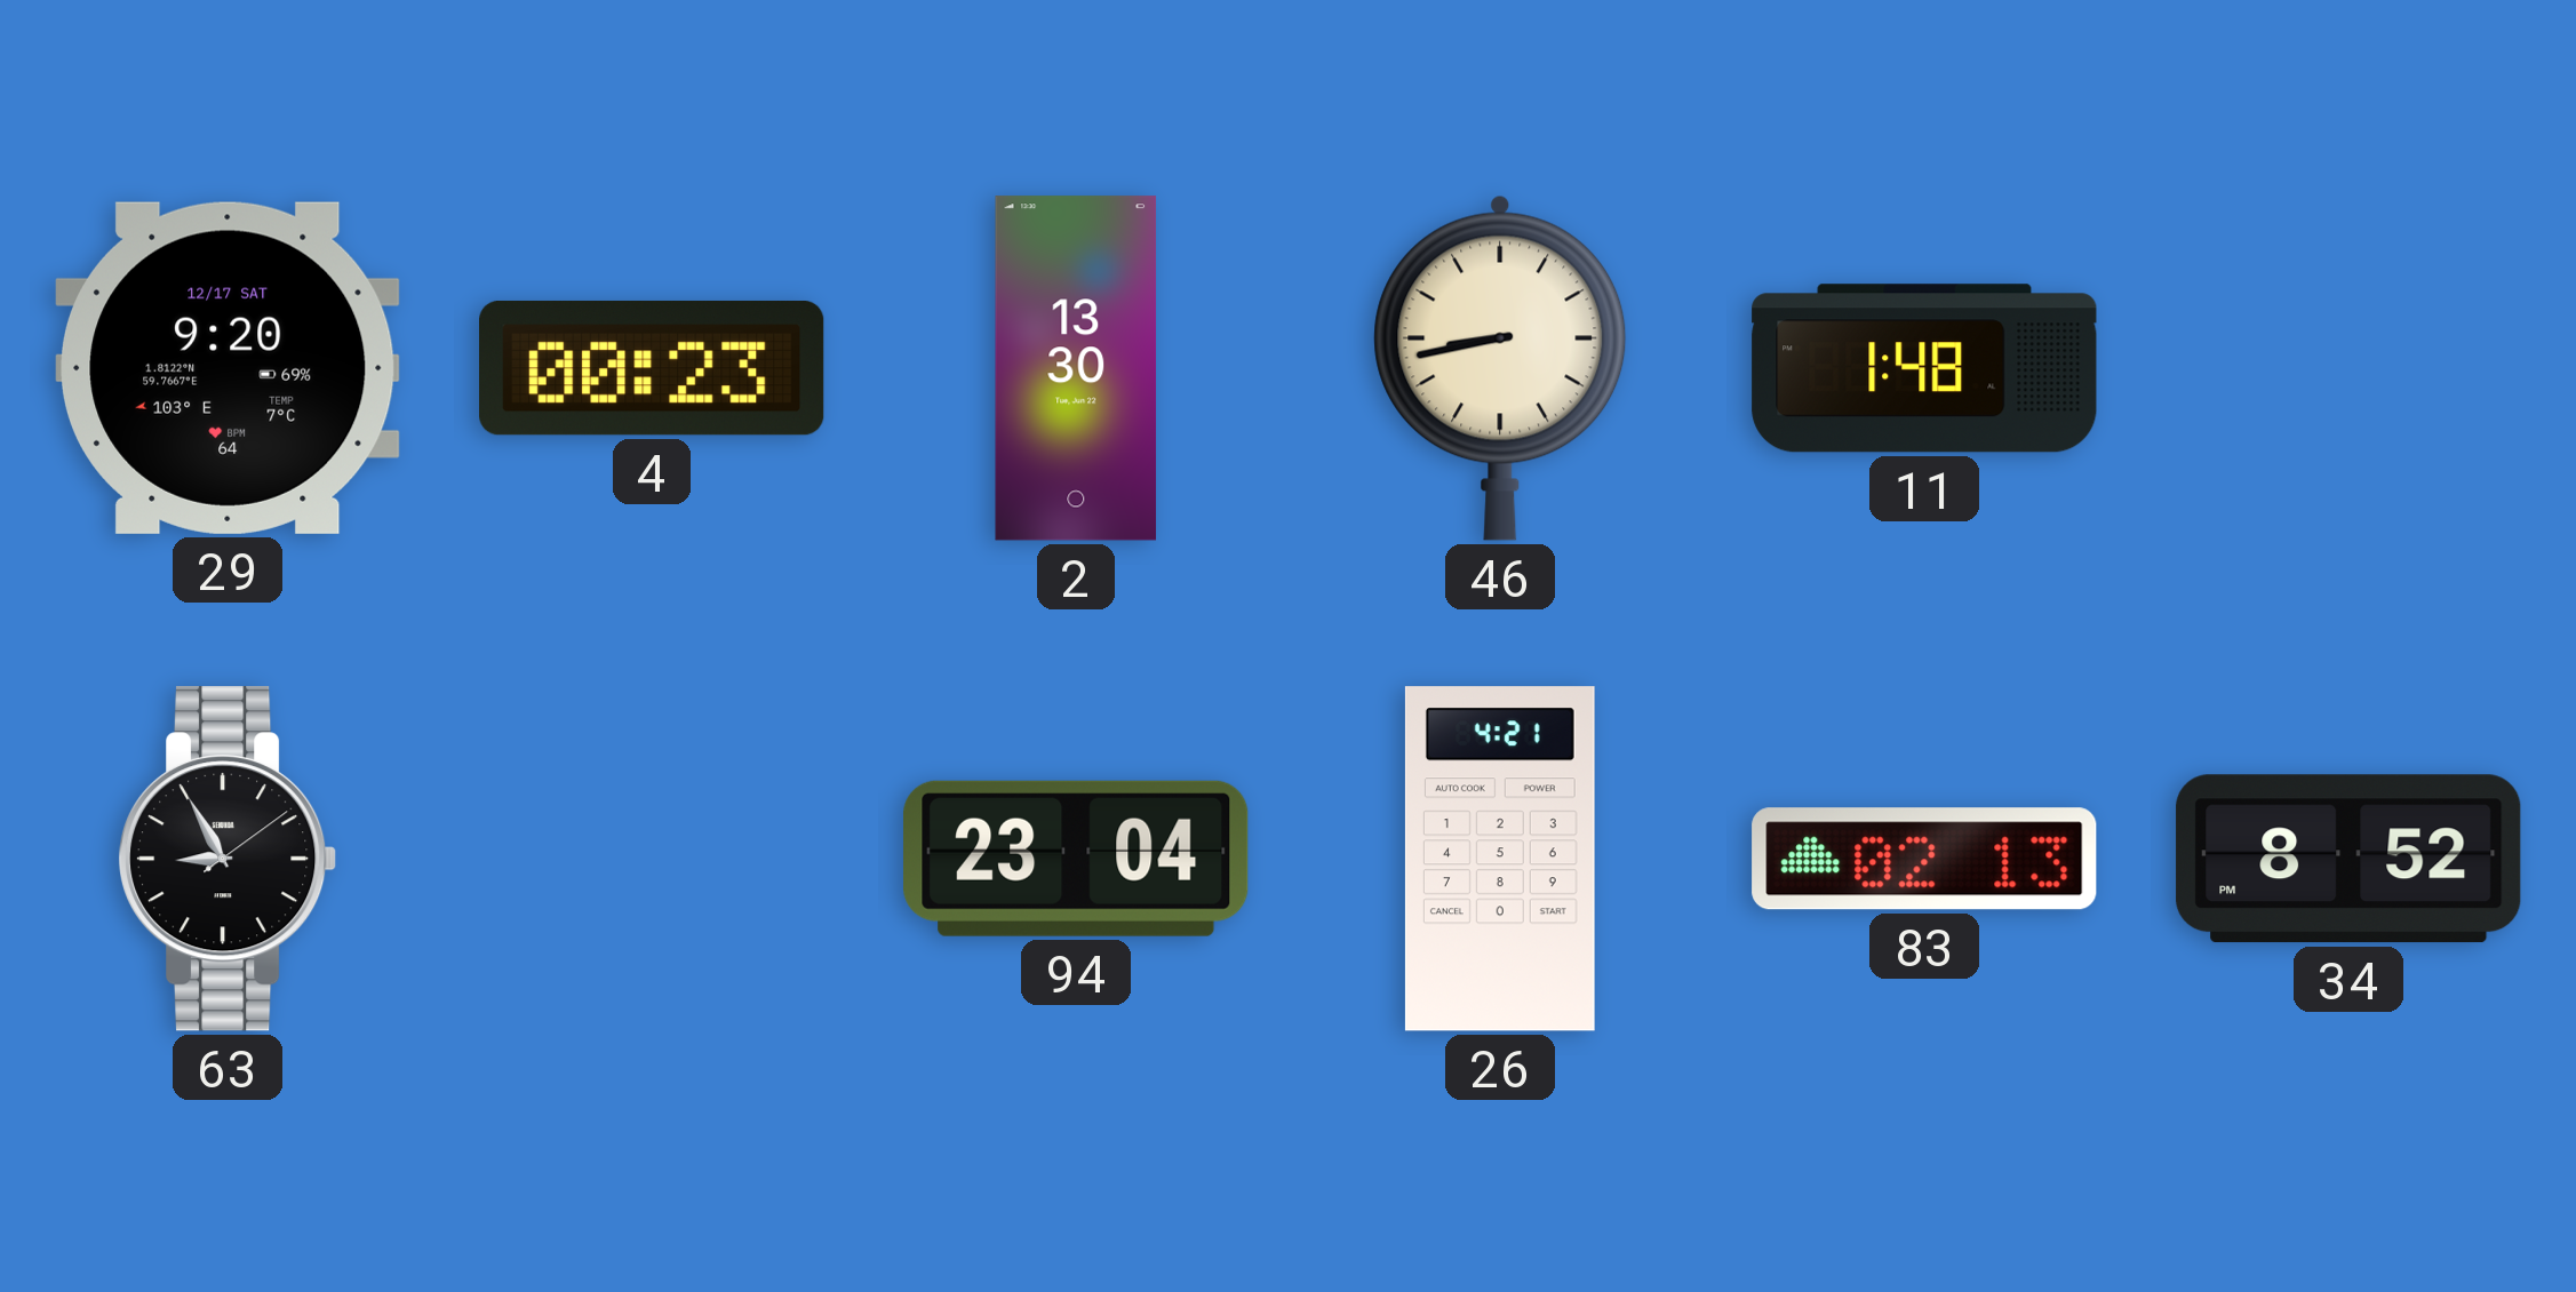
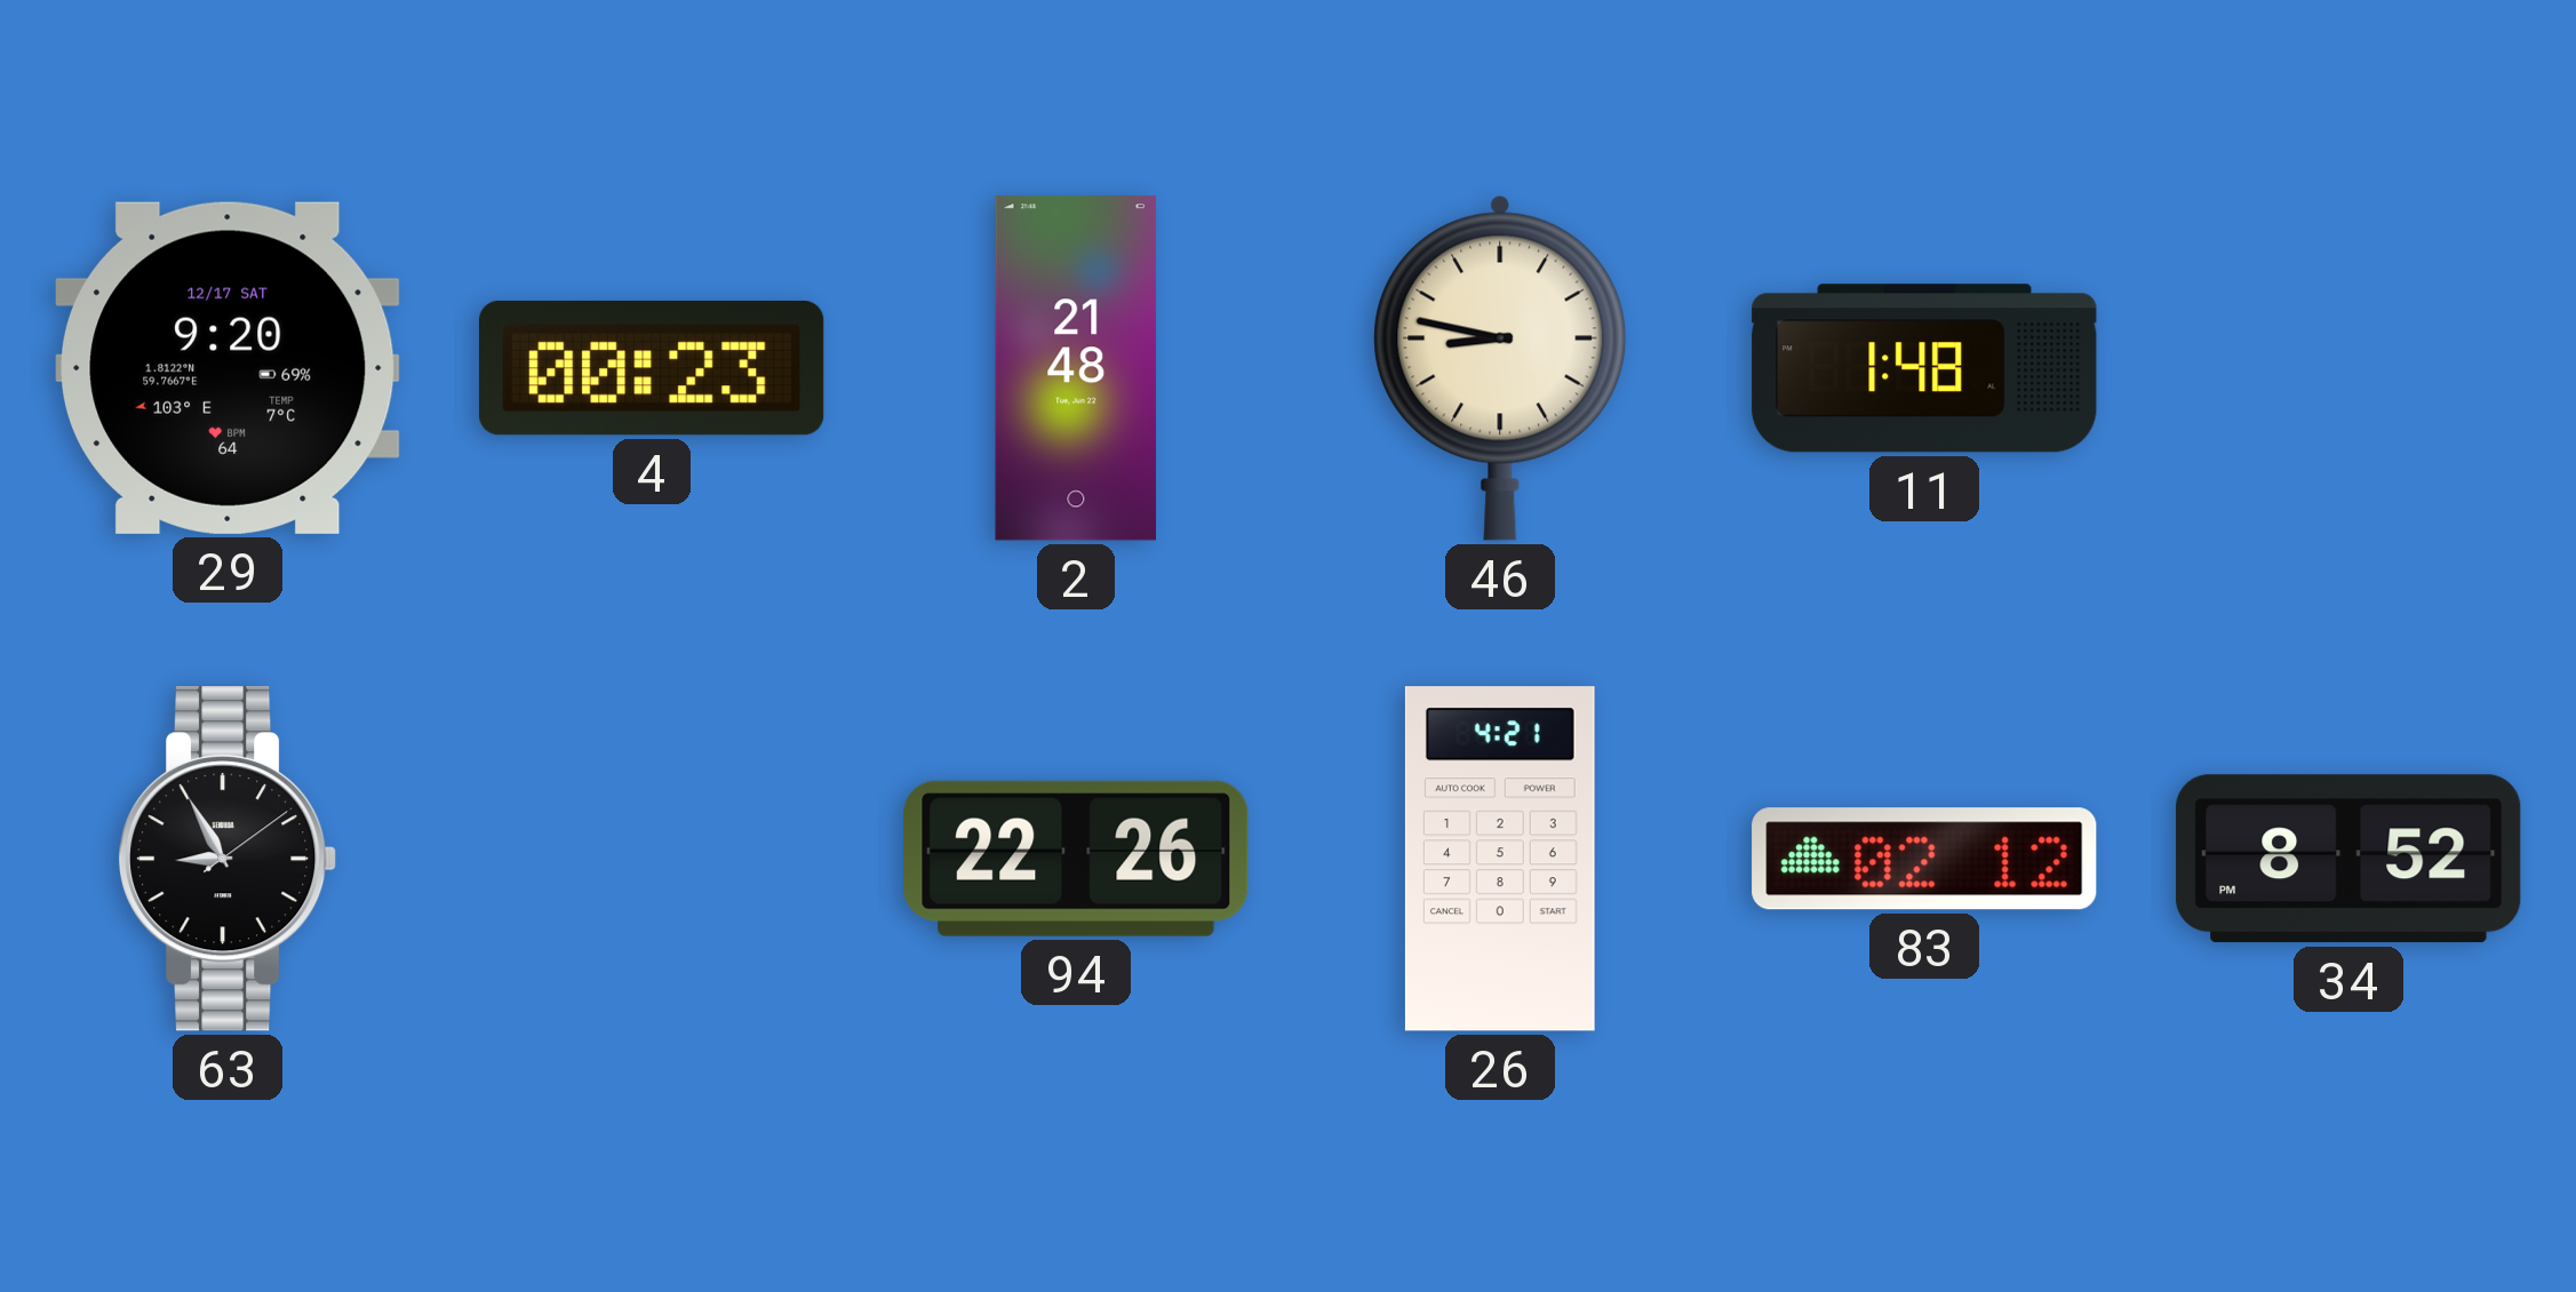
2: 13:30 -> 21:48
46: 8:43 -> 8:47
94: 23:04 -> 22:26
83: 02:13 -> 02:12
